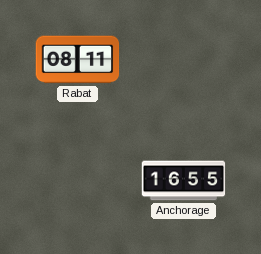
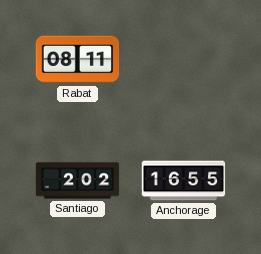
Santiago: none -> 2:02
